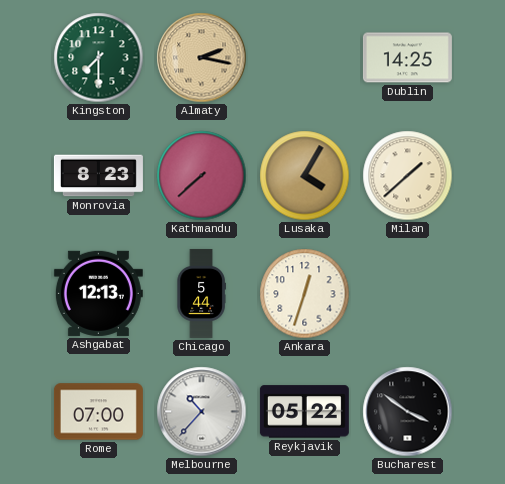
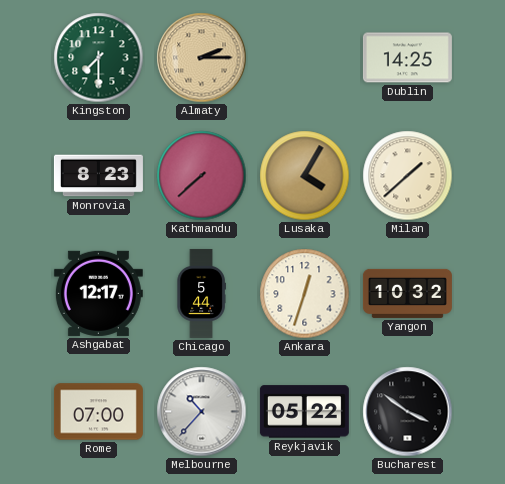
Almaty: 2:17 -> 2:15
Ashgabat: 12:13 -> 12:17
Yangon: none -> 10:32
